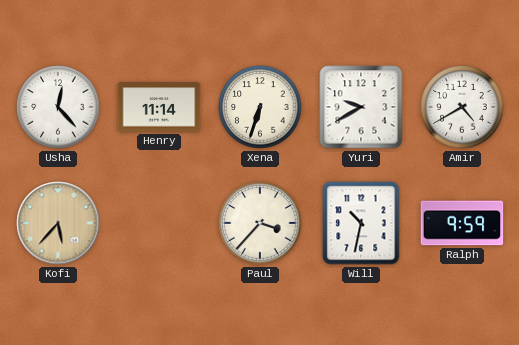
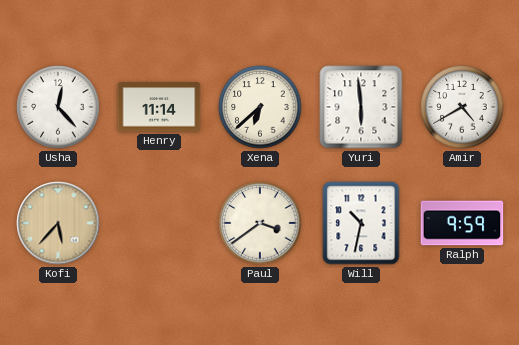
Xena: 6:33 -> 6:38
Yuri: 9:40 -> 5:59
Paul: 3:37 -> 3:39
